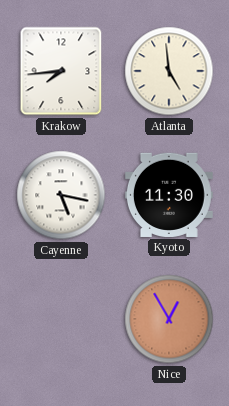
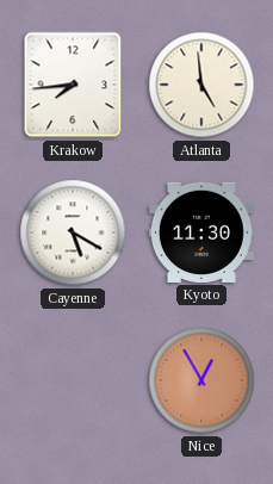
Cayenne: 5:17 -> 5:20
